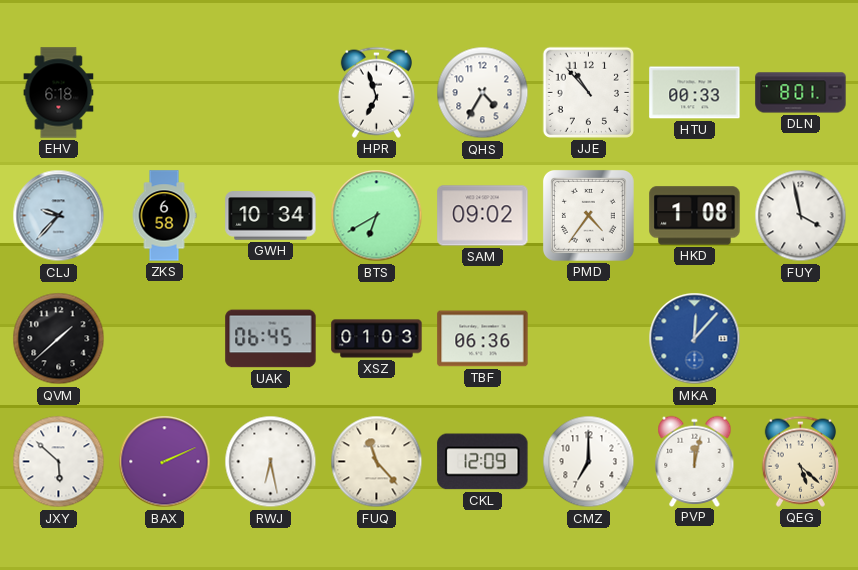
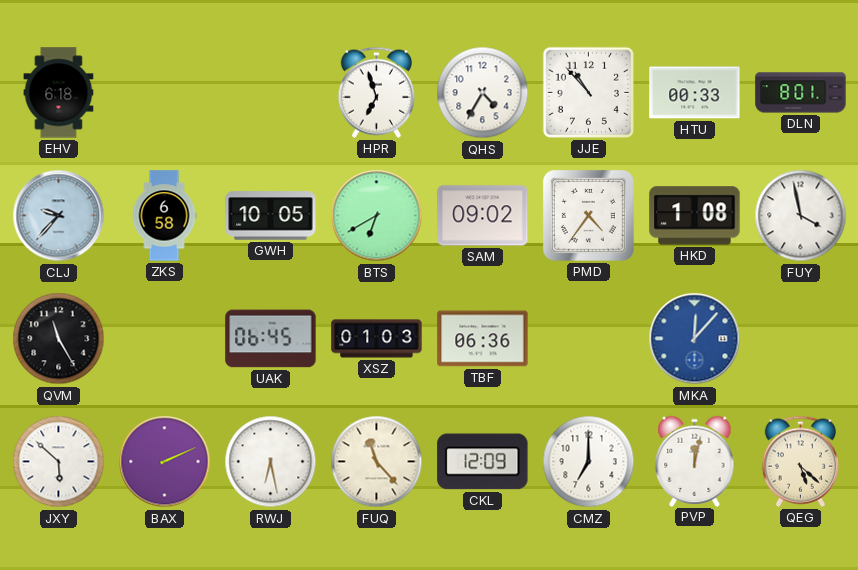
GWH: 10:34 -> 10:05
QVM: 1:38 -> 11:25
